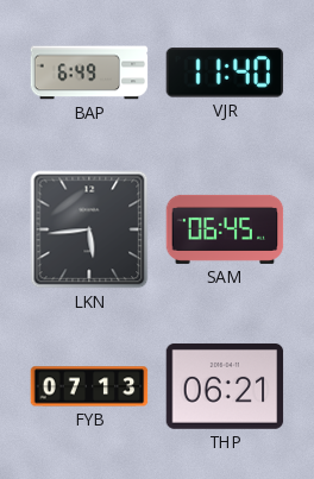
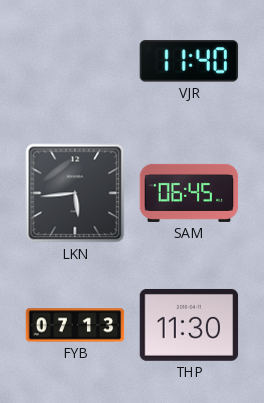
BAP: 6:49 -> none
THP: 06:21 -> 11:30
